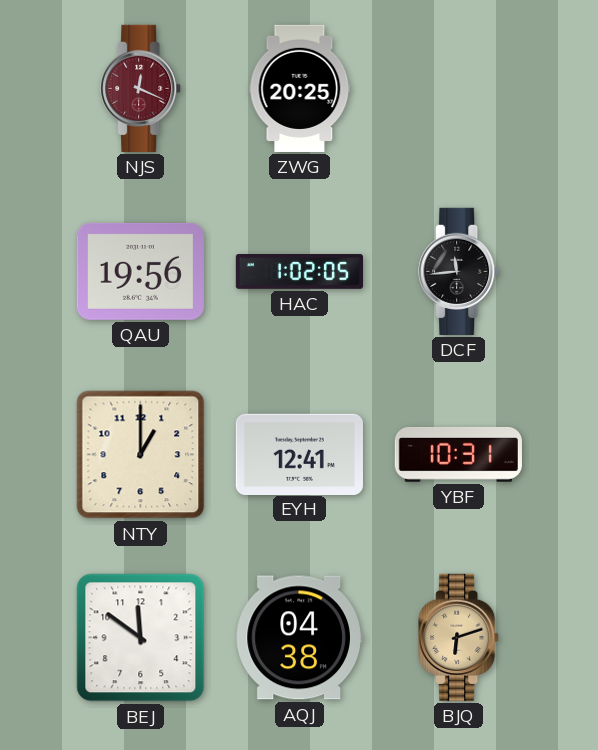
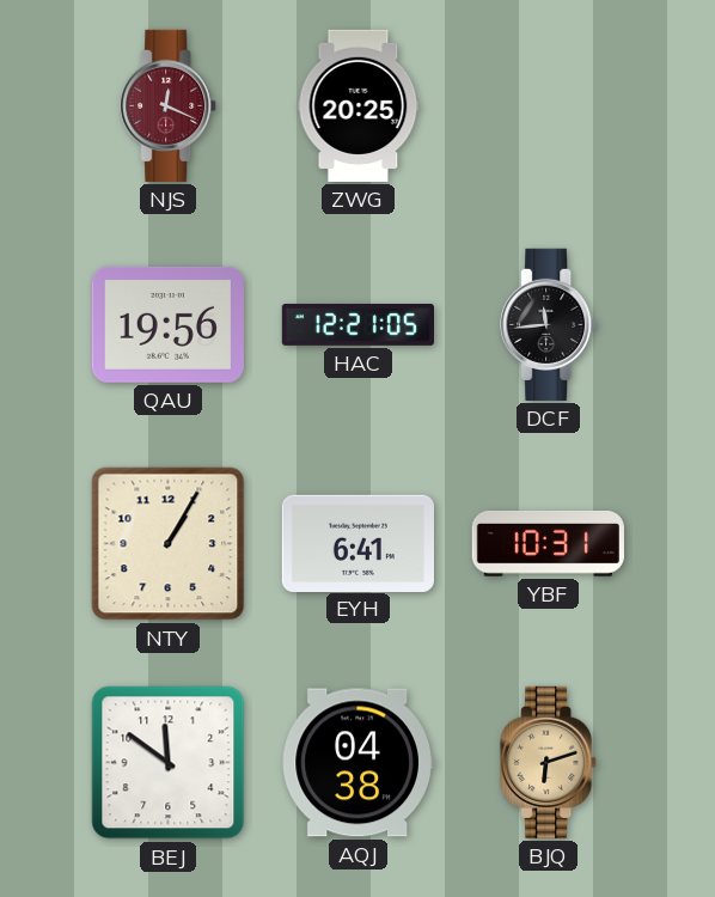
HAC: 1:02 -> 12:21
NTY: 1:00 -> 1:05
EYH: 12:41 -> 6:41
